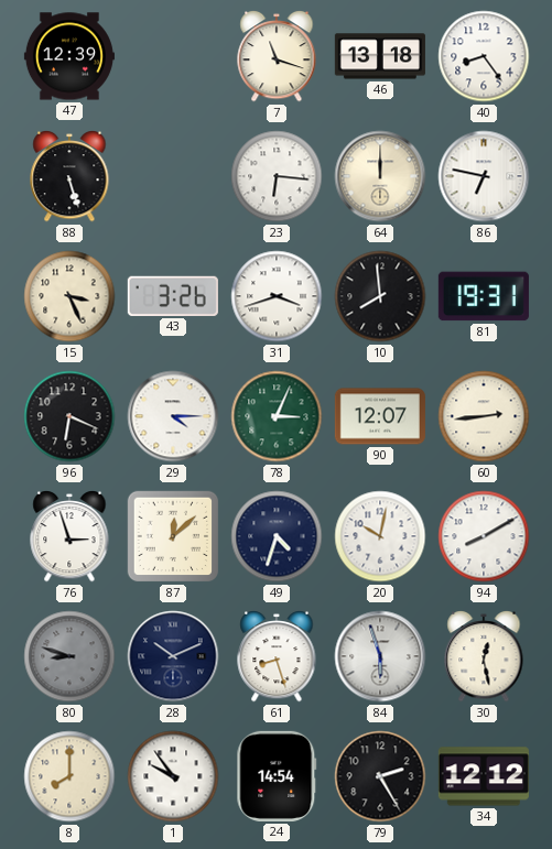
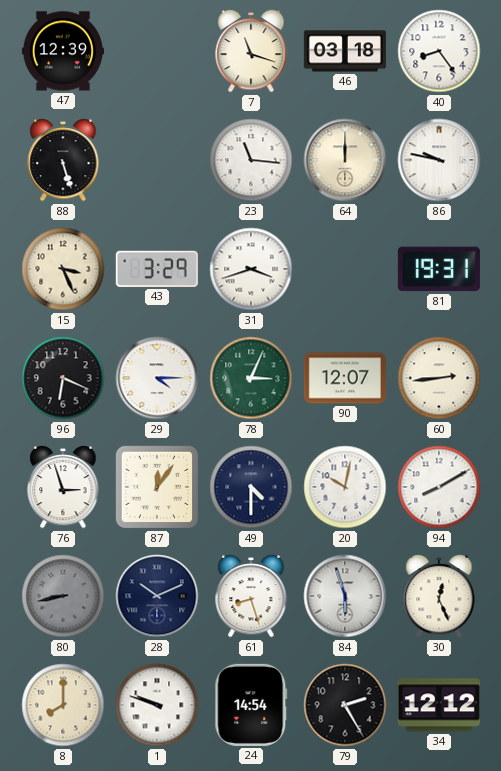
46: 13:18 -> 03:18
23: 6:16 -> 11:16
86: 6:47 -> 9:47
43: 3:26 -> 3:29
10: 7:59 -> none
87: 12:08 -> 12:06
49: 4:33 -> 4:30
80: 8:48 -> 8:43
30: 12:28 -> 12:26
1: 9:54 -> 9:48
